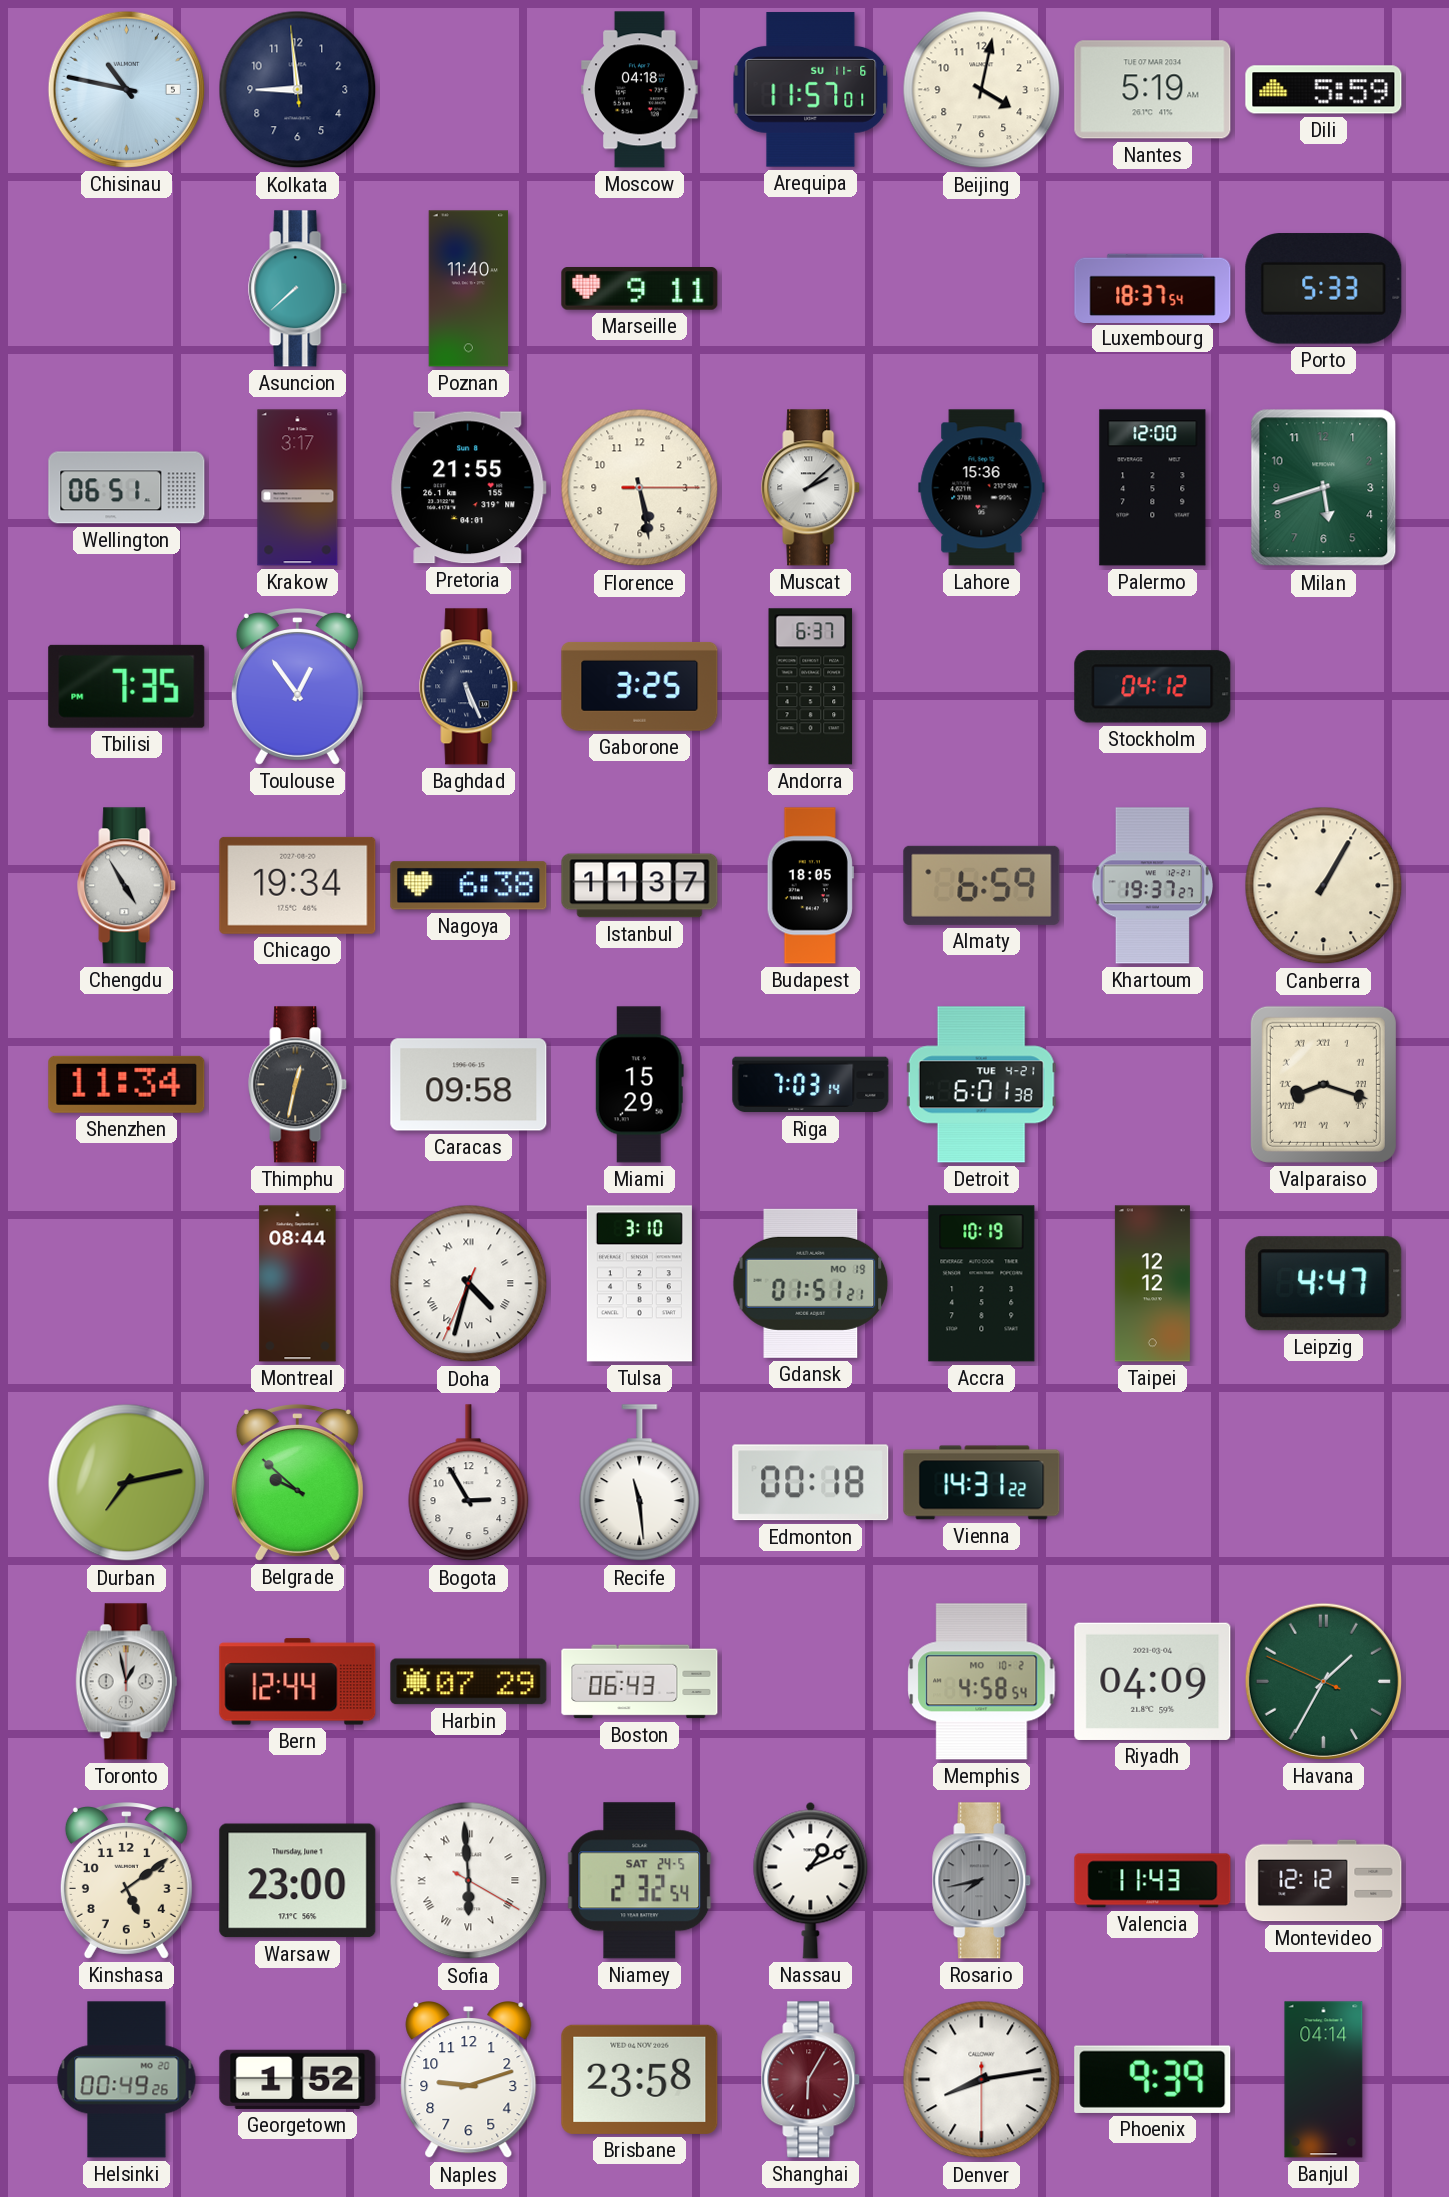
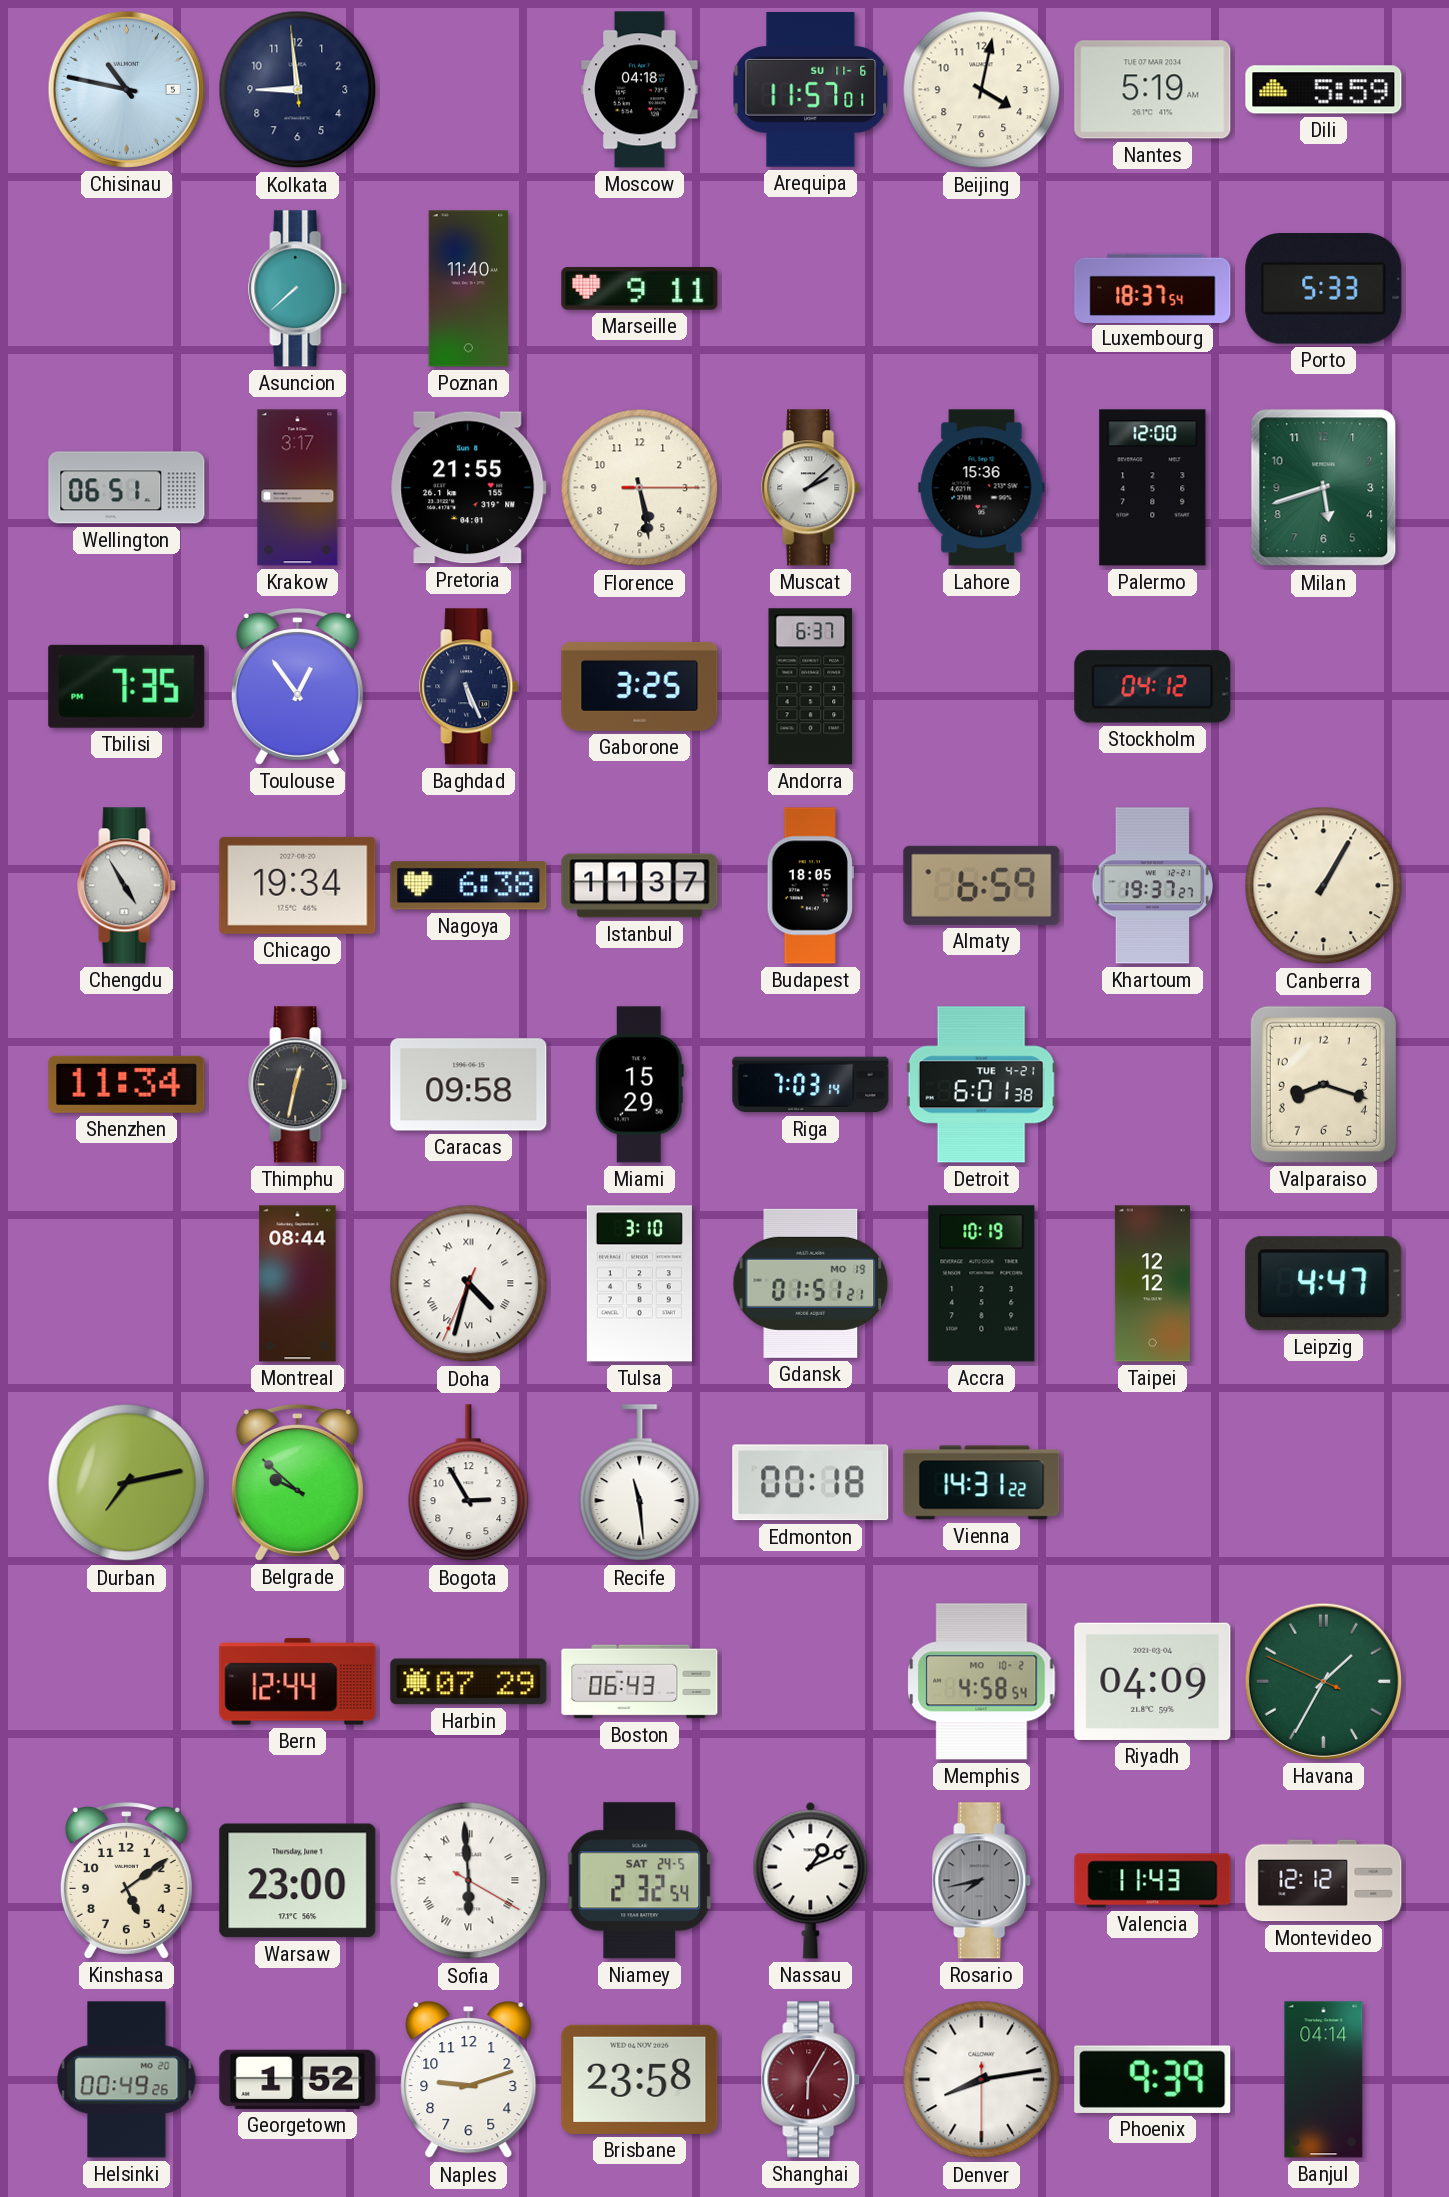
Valparaiso numerals: Roman -> Arabic
Toronto: 12:58 -> none
